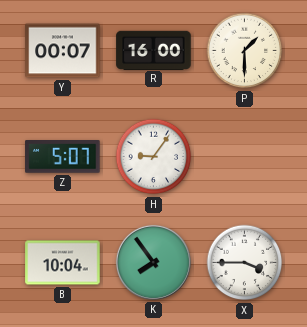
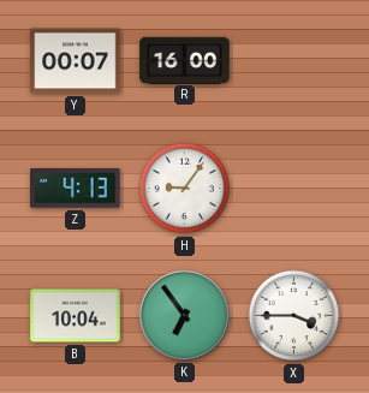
P: 1:30 -> none
Z: 5:07 -> 4:13
K: 7:54 -> 6:54
